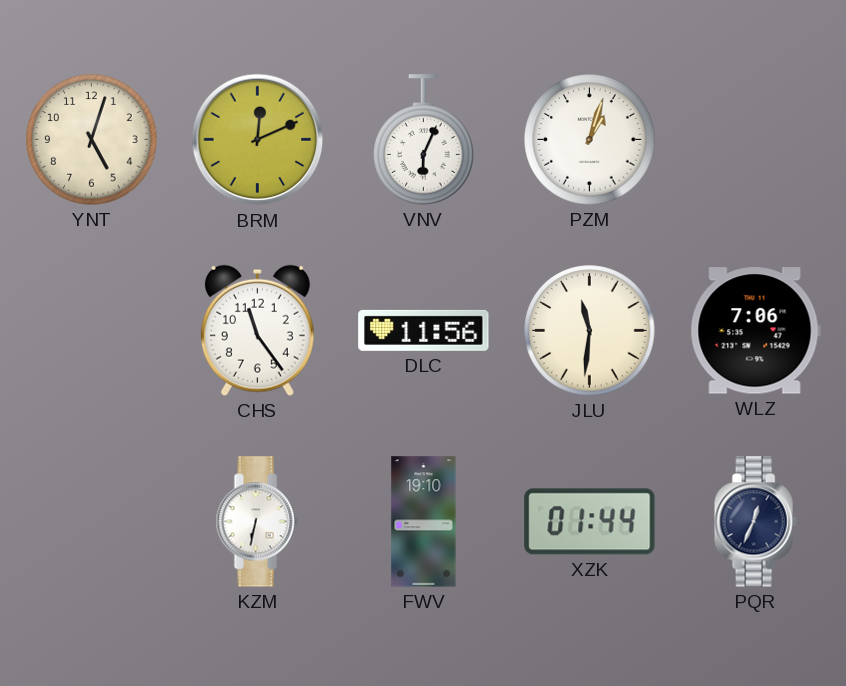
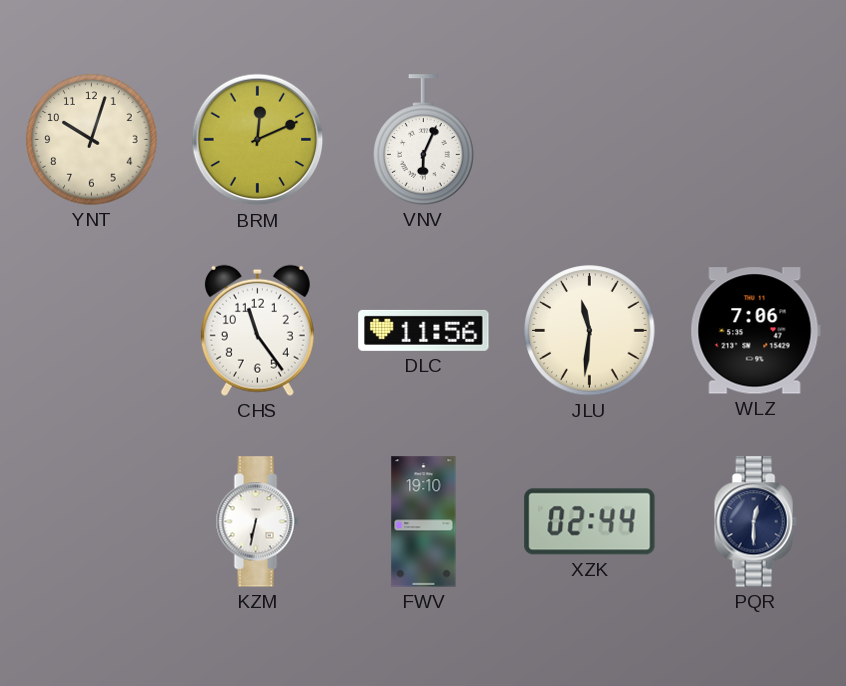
YNT: 5:03 -> 10:03
PZM: 1:03 -> none
XZK: 01:44 -> 02:44
PQR: 12:34 -> 12:30
